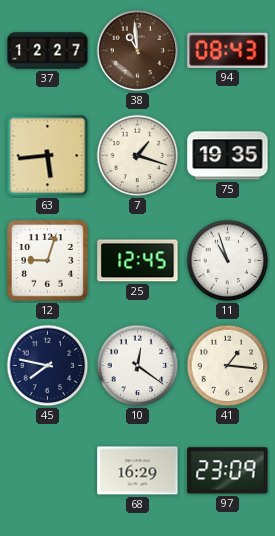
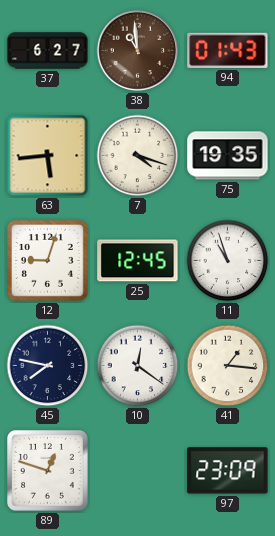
37: 12:27 -> 6:27
94: 08:43 -> 01:43
7: 1:18 -> 4:18
89: none -> 12:48
68: 16:29 -> none
